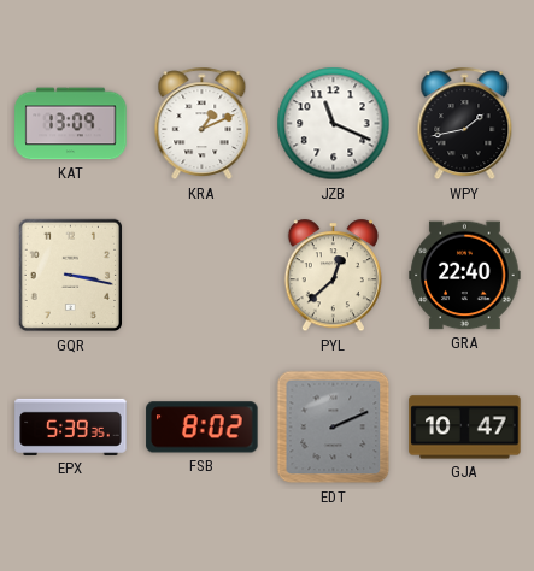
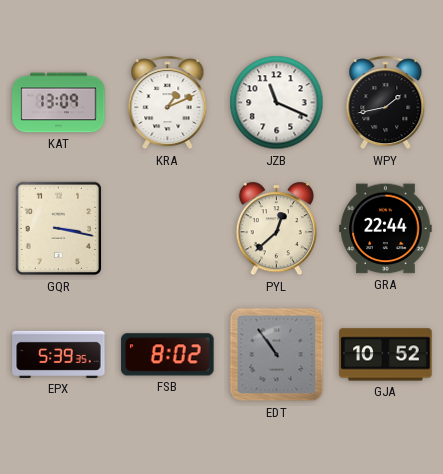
GRA: 22:40 -> 22:44
EDT: 2:11 -> 10:54
GJA: 10:47 -> 10:52
